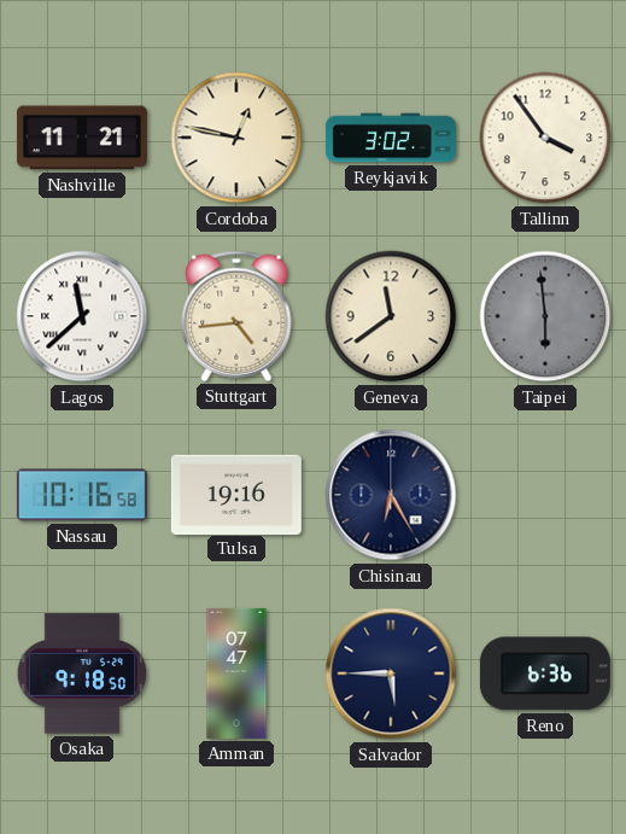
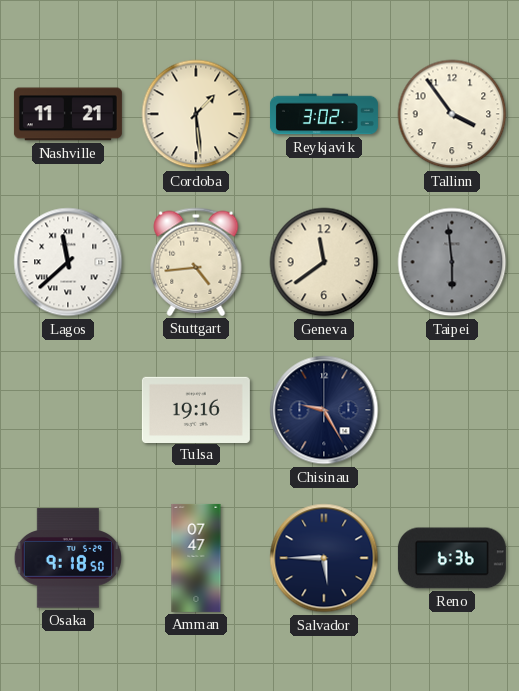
Cordoba: 12:47 -> 1:29
Nassau: 10:16 -> none
Chisinau: 6:25 -> 9:25
